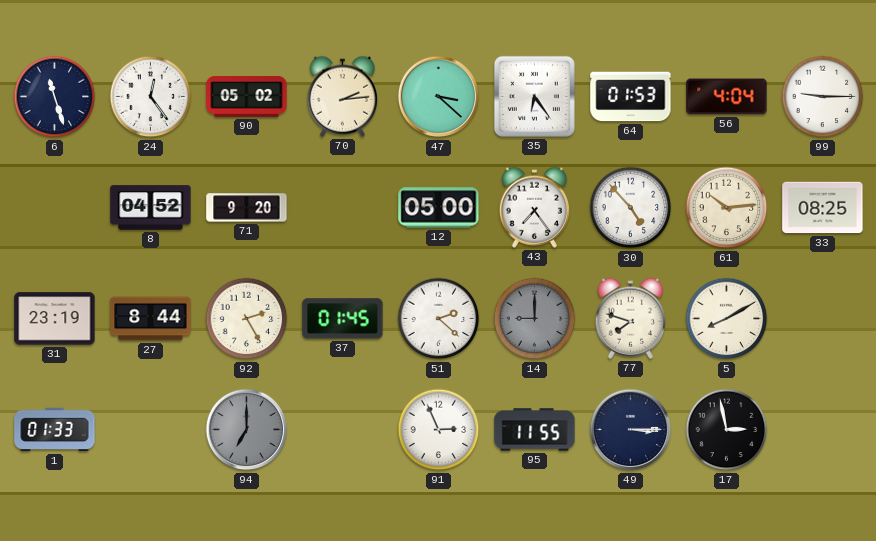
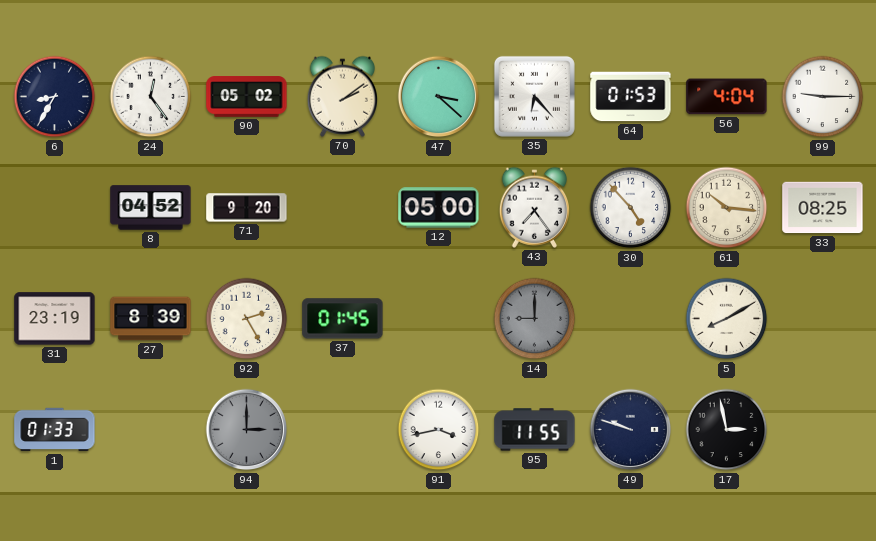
6: 11:27 -> 8:35
70: 2:14 -> 2:09
35: 6:24 -> 6:23
61: 10:14 -> 10:16
27: 8:44 -> 8:39
51: 2:22 -> none
77: 7:48 -> none
94: 7:00 -> 3:00
91: 2:56 -> 3:43
49: 3:15 -> 9:48
